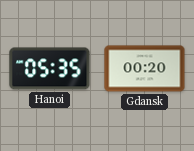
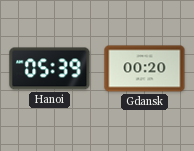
Hanoi: 05:35 -> 05:39
